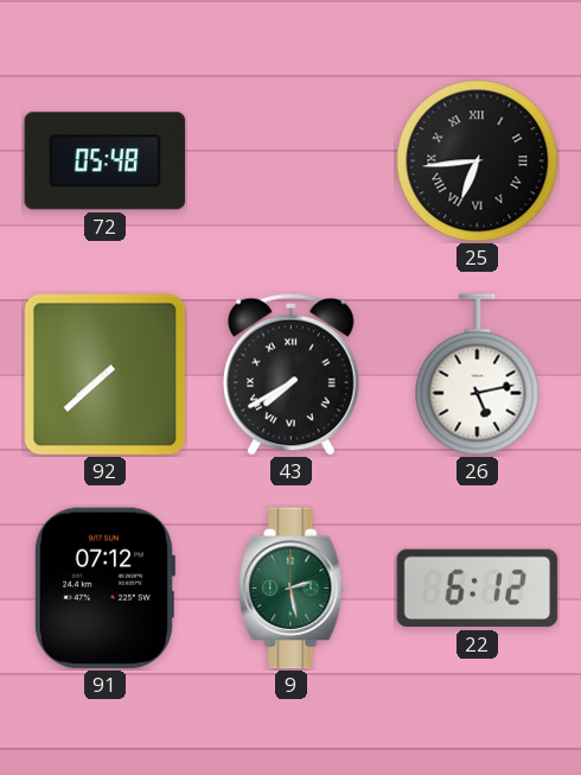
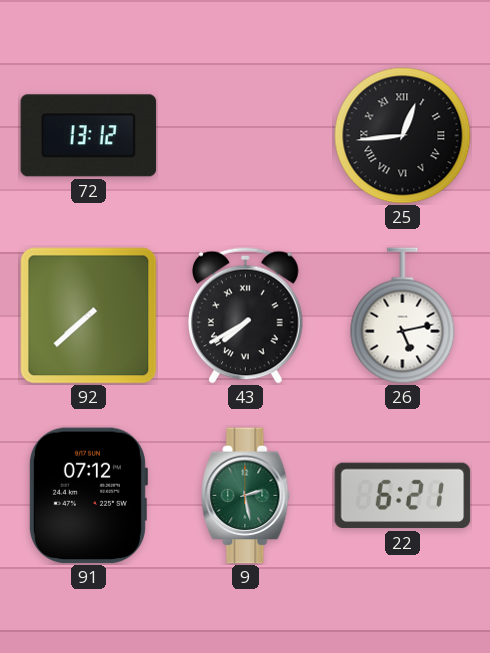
72: 05:48 -> 13:12
25: 6:44 -> 12:44
22: 6:12 -> 6:21
